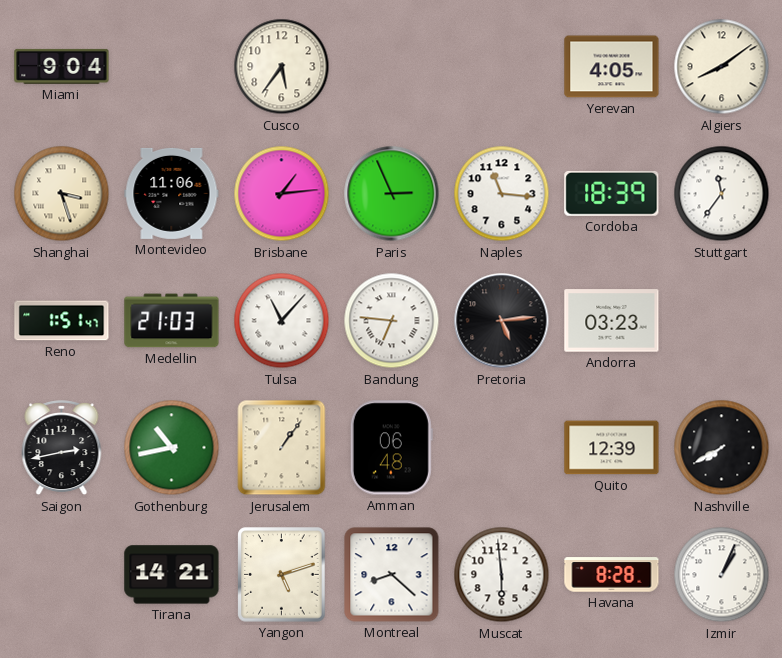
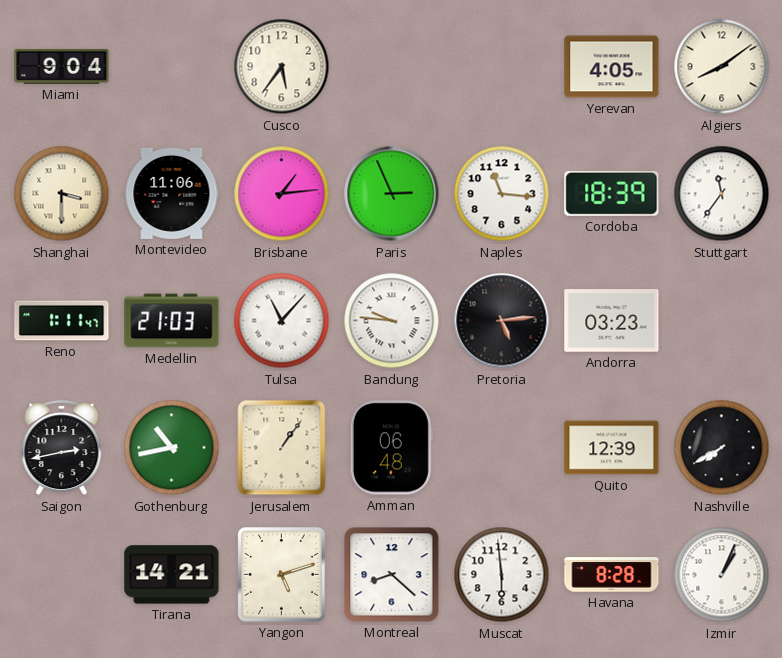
Shanghai: 3:27 -> 3:30
Reno: 1:51 -> 1:11
Bandung: 6:46 -> 9:46
